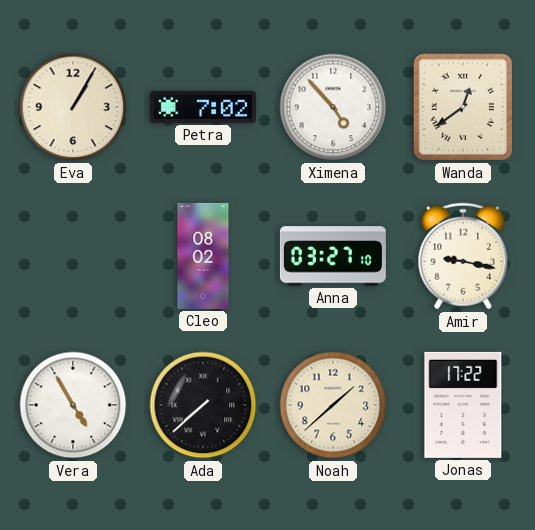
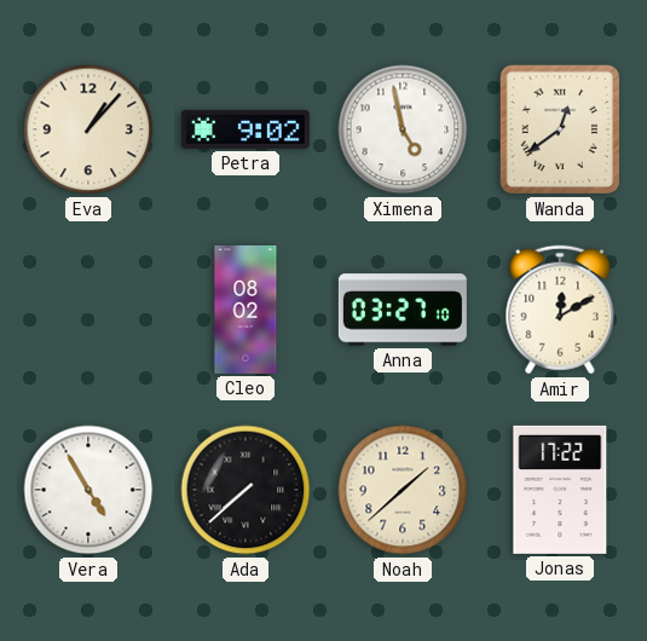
Eva: 1:05 -> 1:07
Petra: 7:02 -> 9:02
Ximena: 4:53 -> 4:58
Amir: 9:17 -> 12:10
